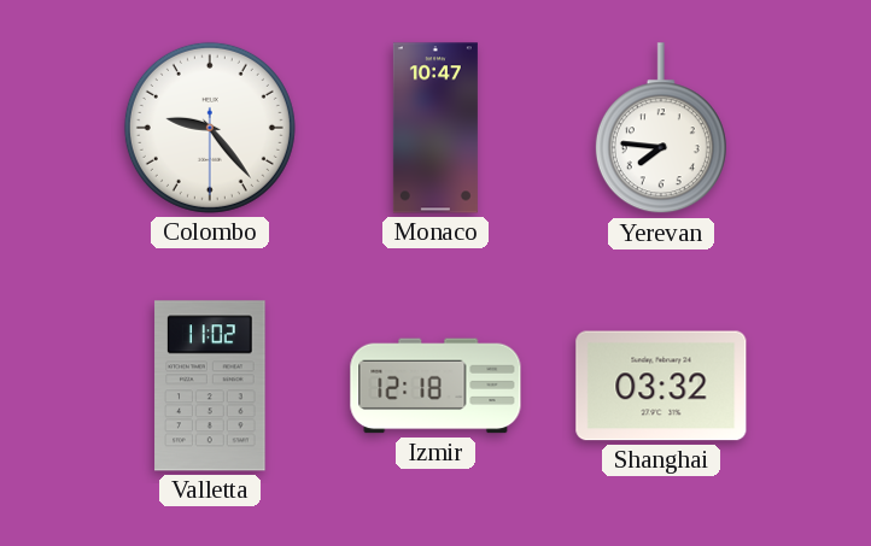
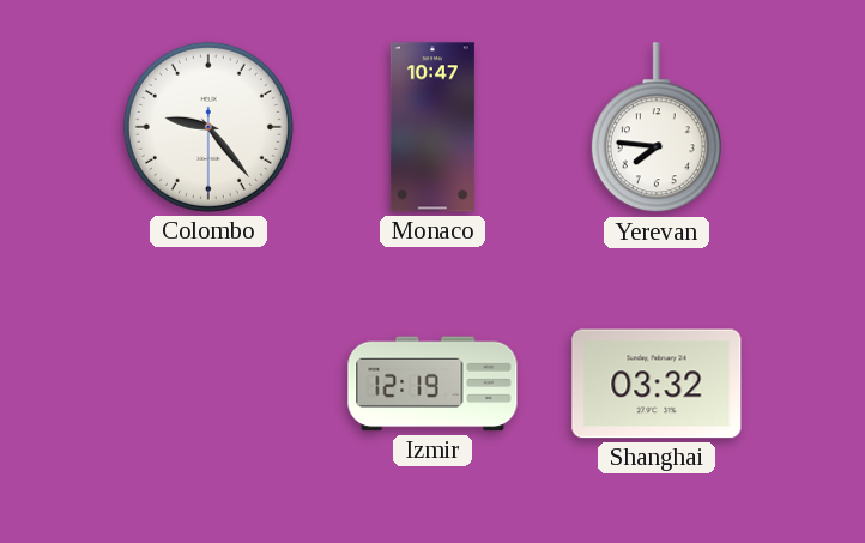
Valletta: 11:02 -> none
Izmir: 12:18 -> 12:19
